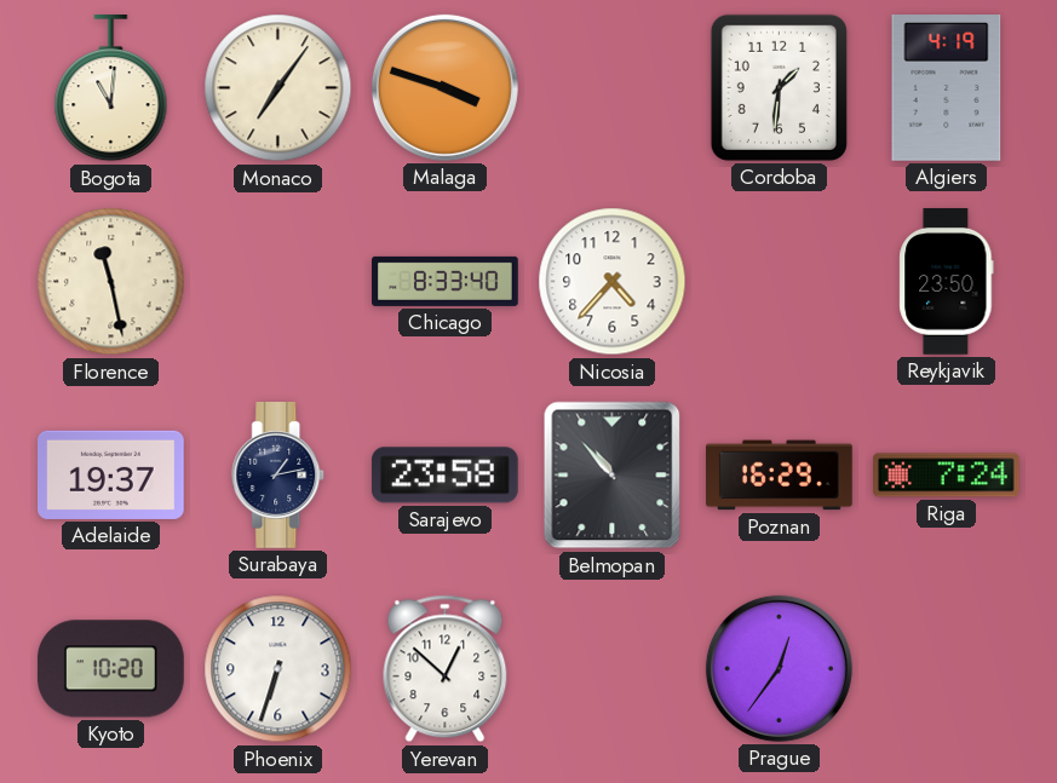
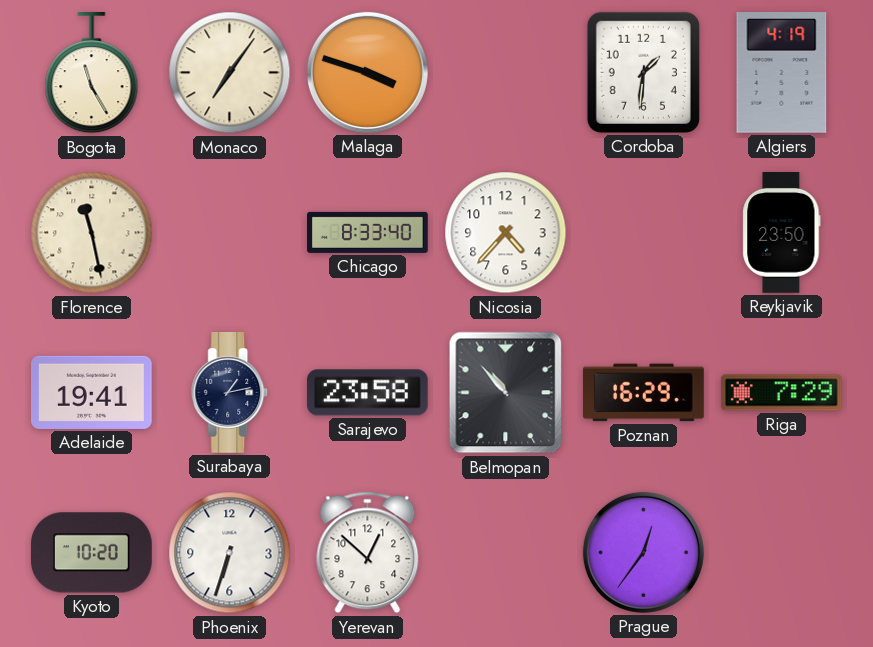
Bogota: 11:01 -> 11:25
Adelaide: 19:37 -> 19:41
Riga: 7:24 -> 7:29
